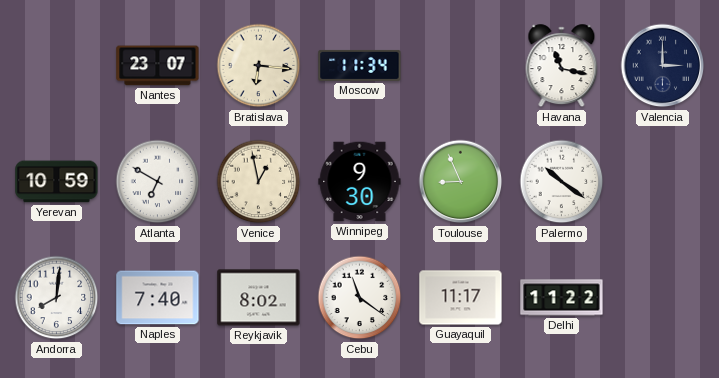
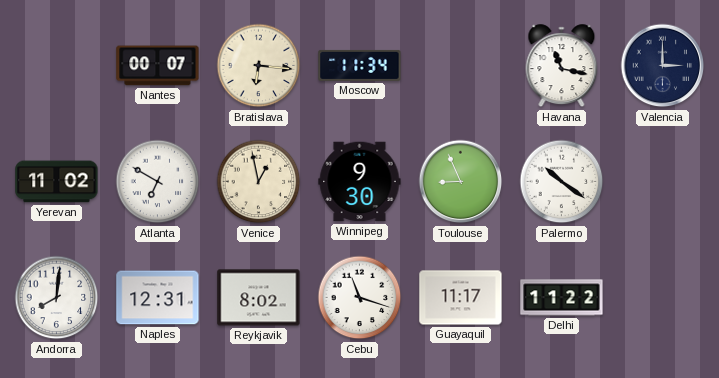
Nantes: 23:07 -> 00:07
Yerevan: 10:59 -> 11:02
Naples: 7:40 -> 12:31
Cebu: 11:21 -> 11:18
